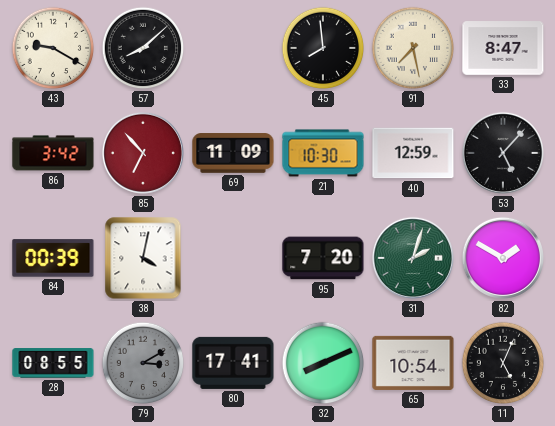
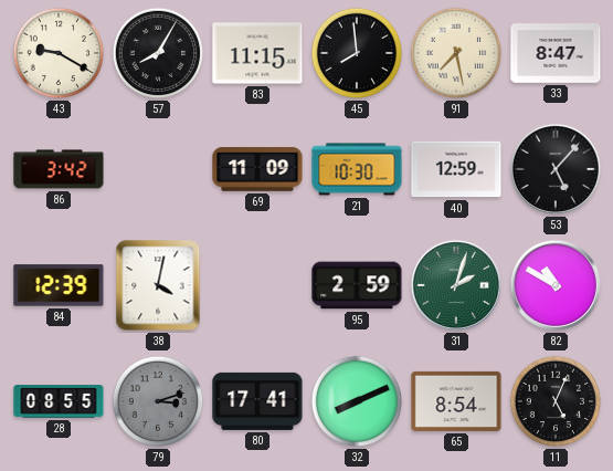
57: 8:08 -> 8:05
83: none -> 11:15
85: 6:53 -> none
84: 00:39 -> 12:39
95: 7:20 -> 2:59
82: 1:50 -> 10:50
79: 3:10 -> 3:12
65: 10:54 -> 8:54
